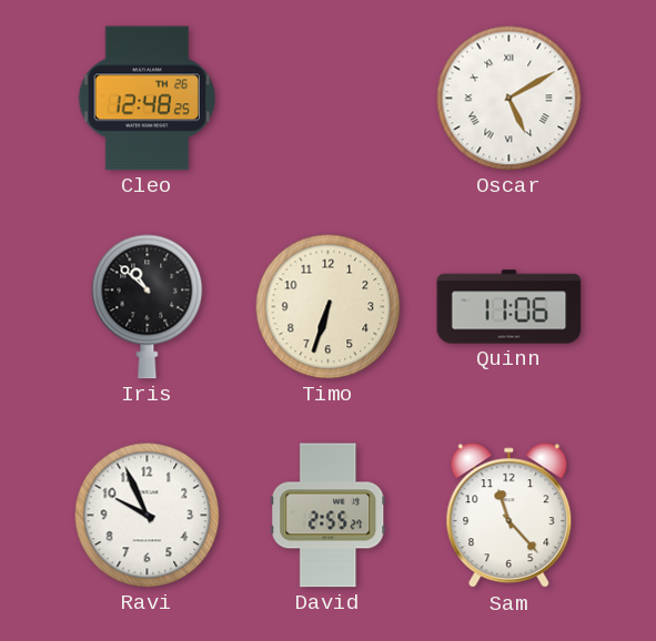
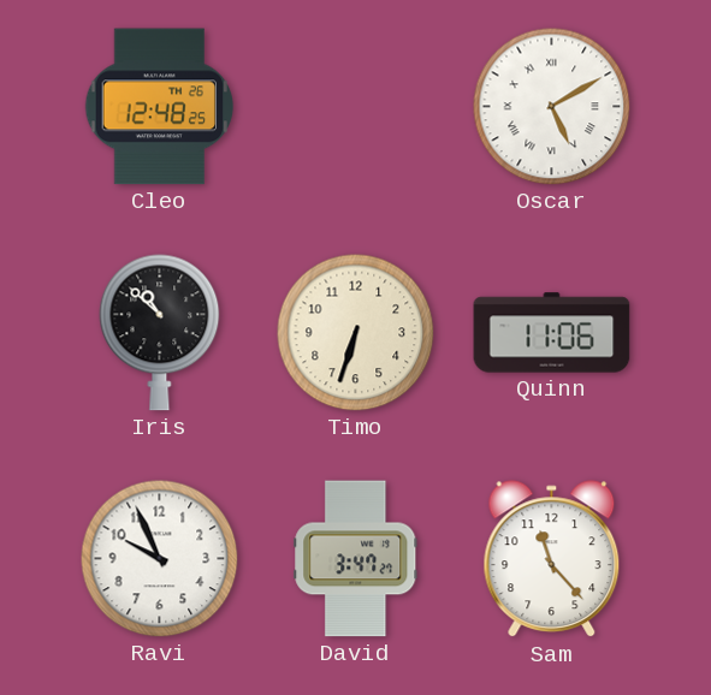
David: 2:55 -> 3:47
